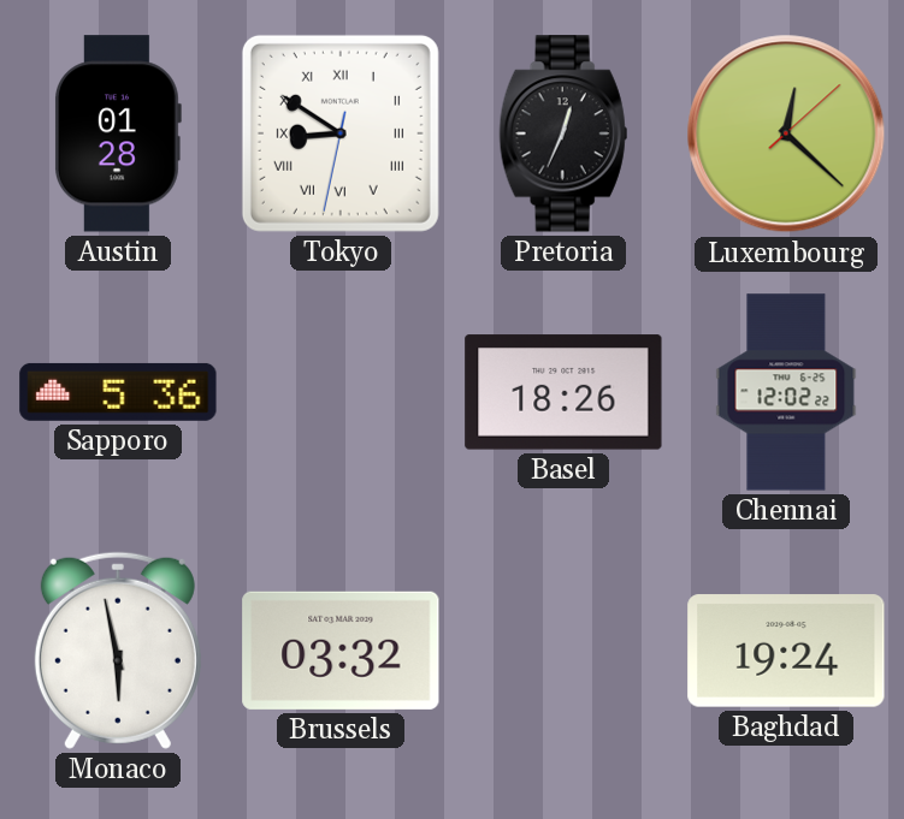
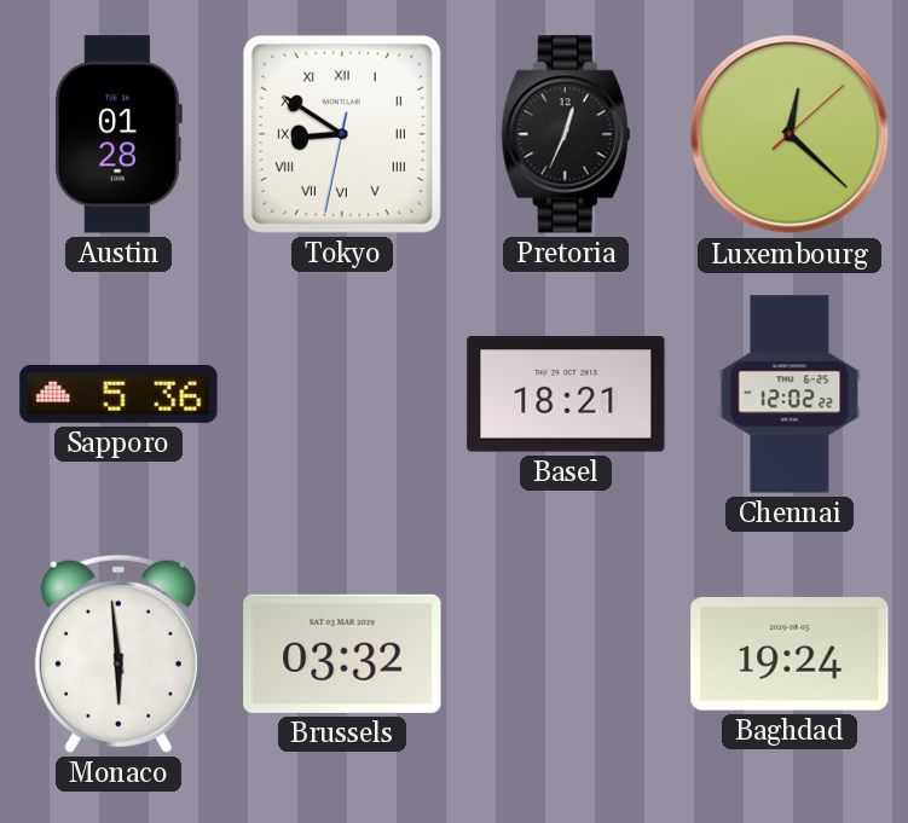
Basel: 18:26 -> 18:21
Monaco: 5:58 -> 5:59
